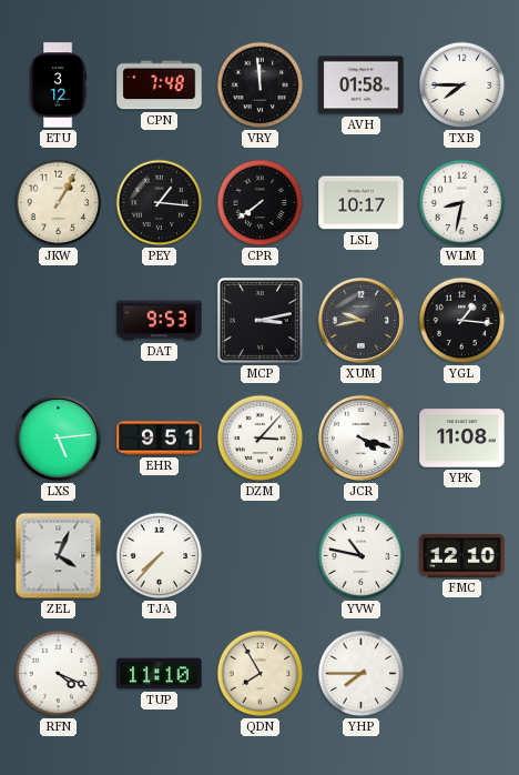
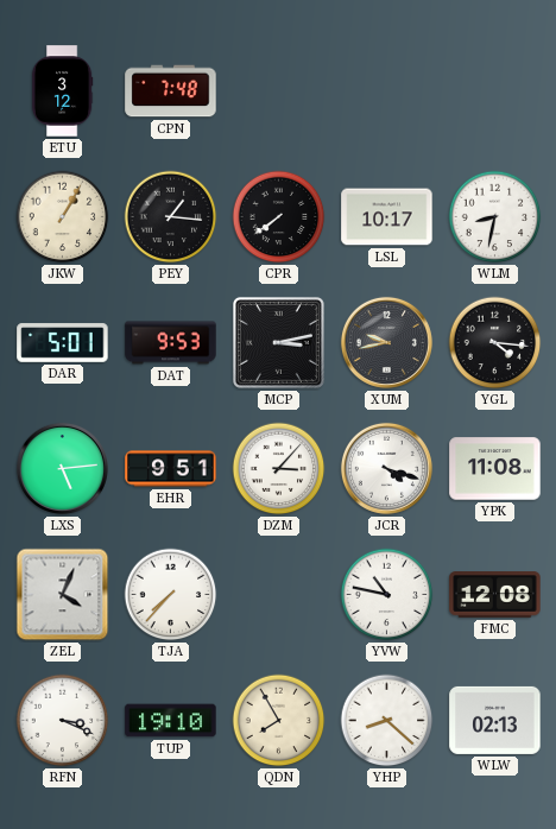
VRY: 11:59 -> none
AVH: 01:58 -> none
TXB: 7:45 -> none
DAR: none -> 5:01
YGL: 1:16 -> 4:16
FMC: 12:10 -> 12:08
RFN: 4:19 -> 3:19
TUP: 11:10 -> 19:10
YHP: 7:45 -> 8:22
WLW: none -> 02:13
